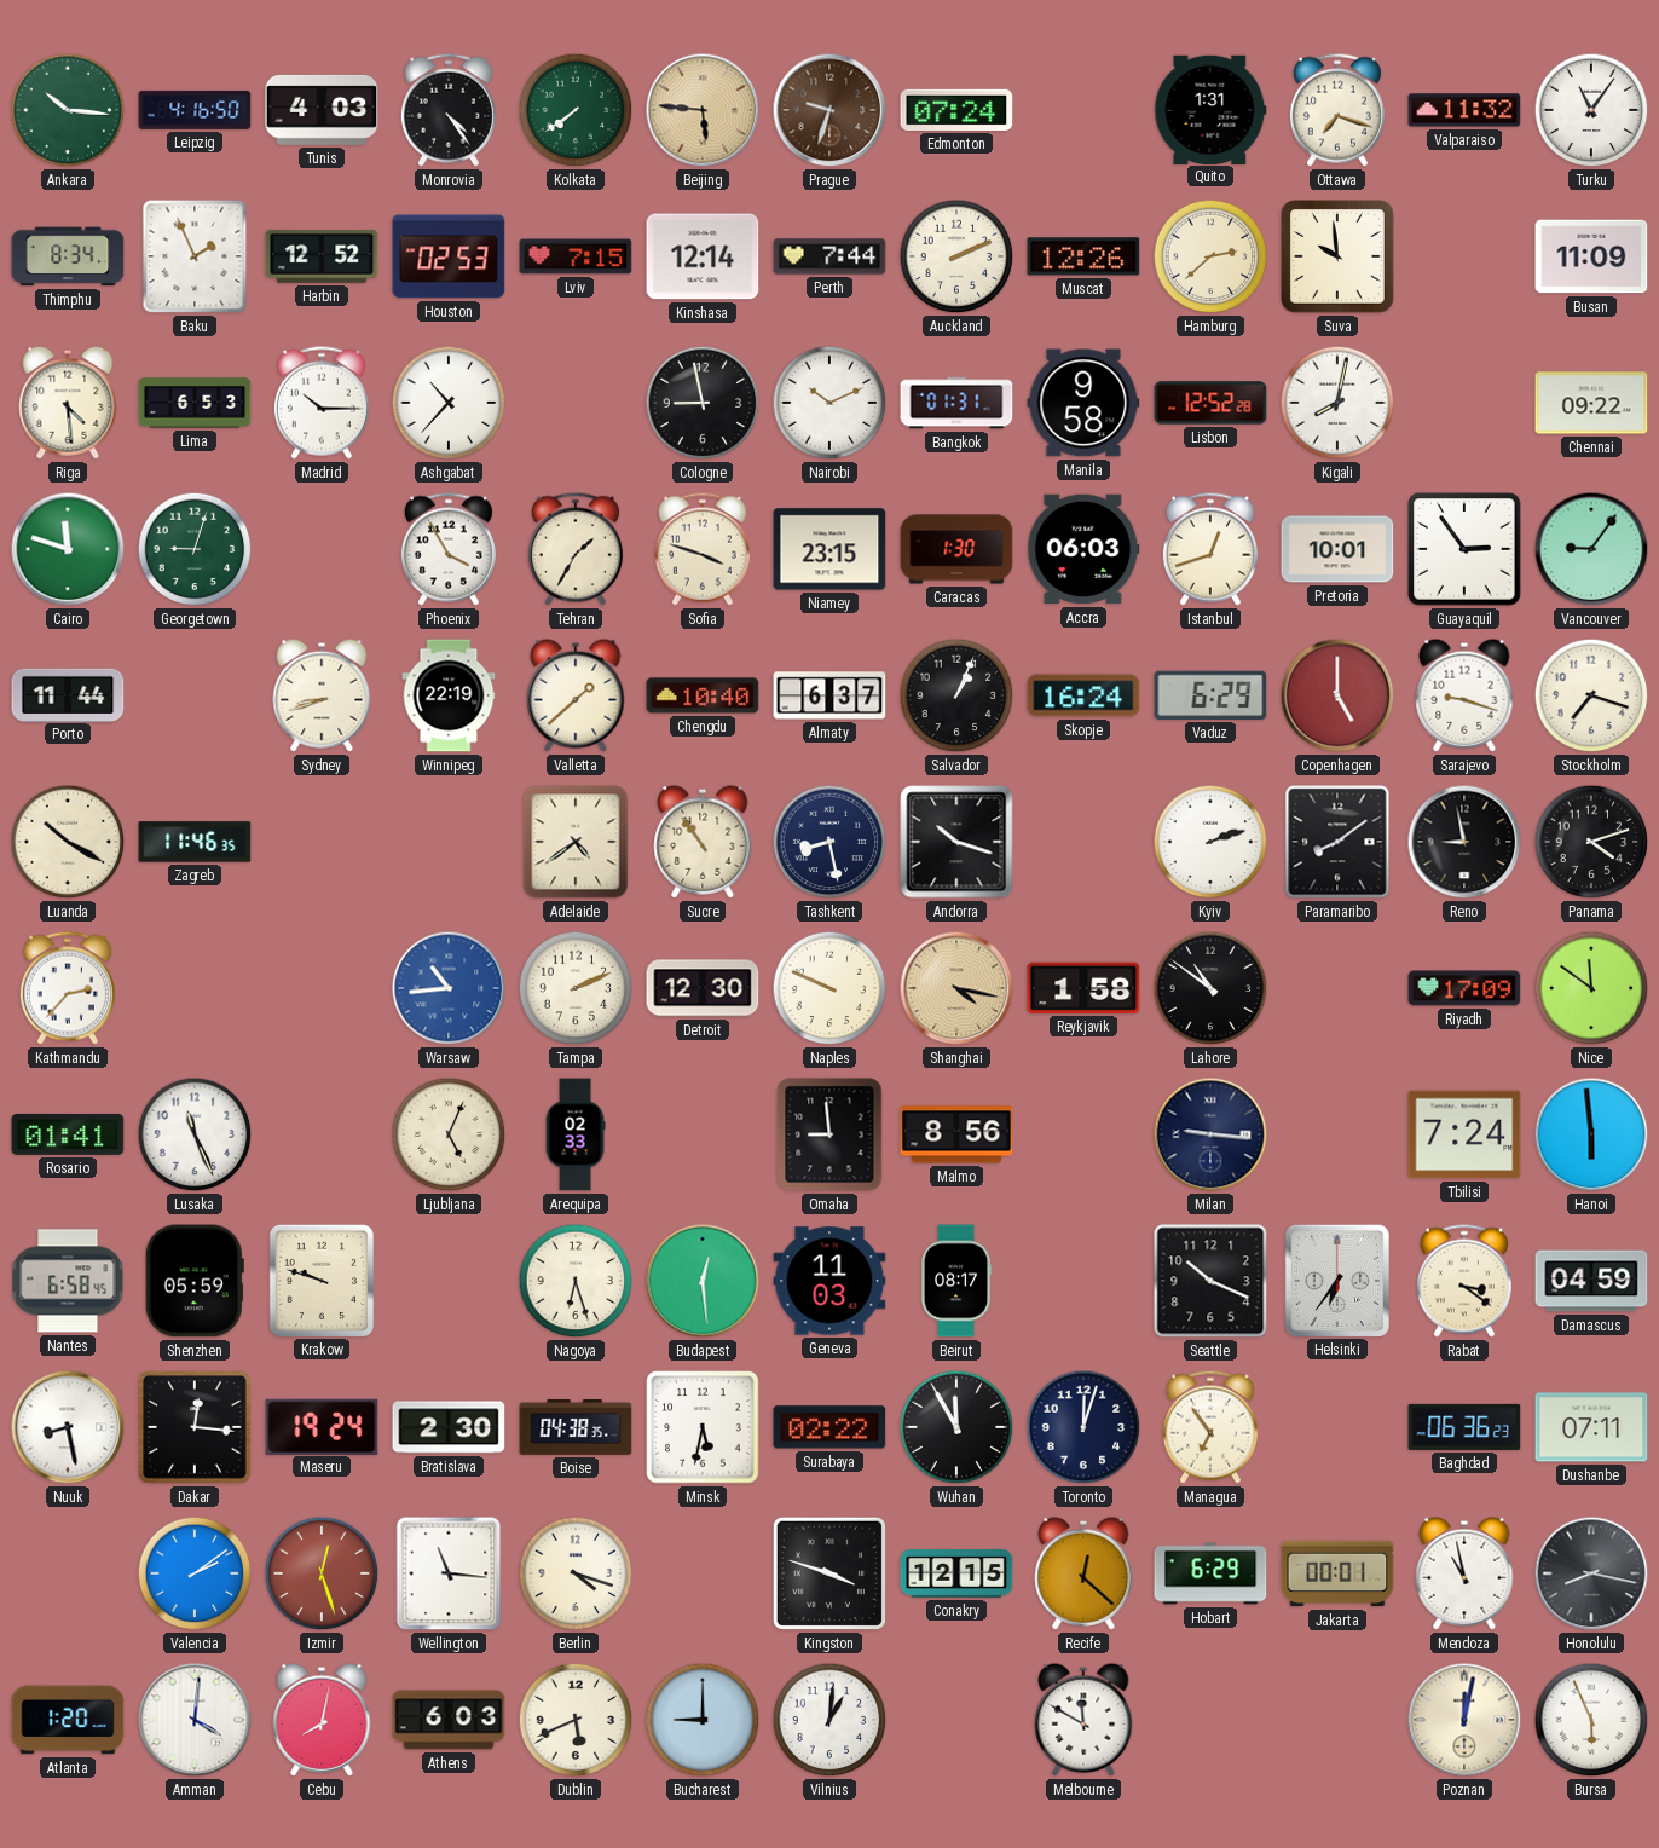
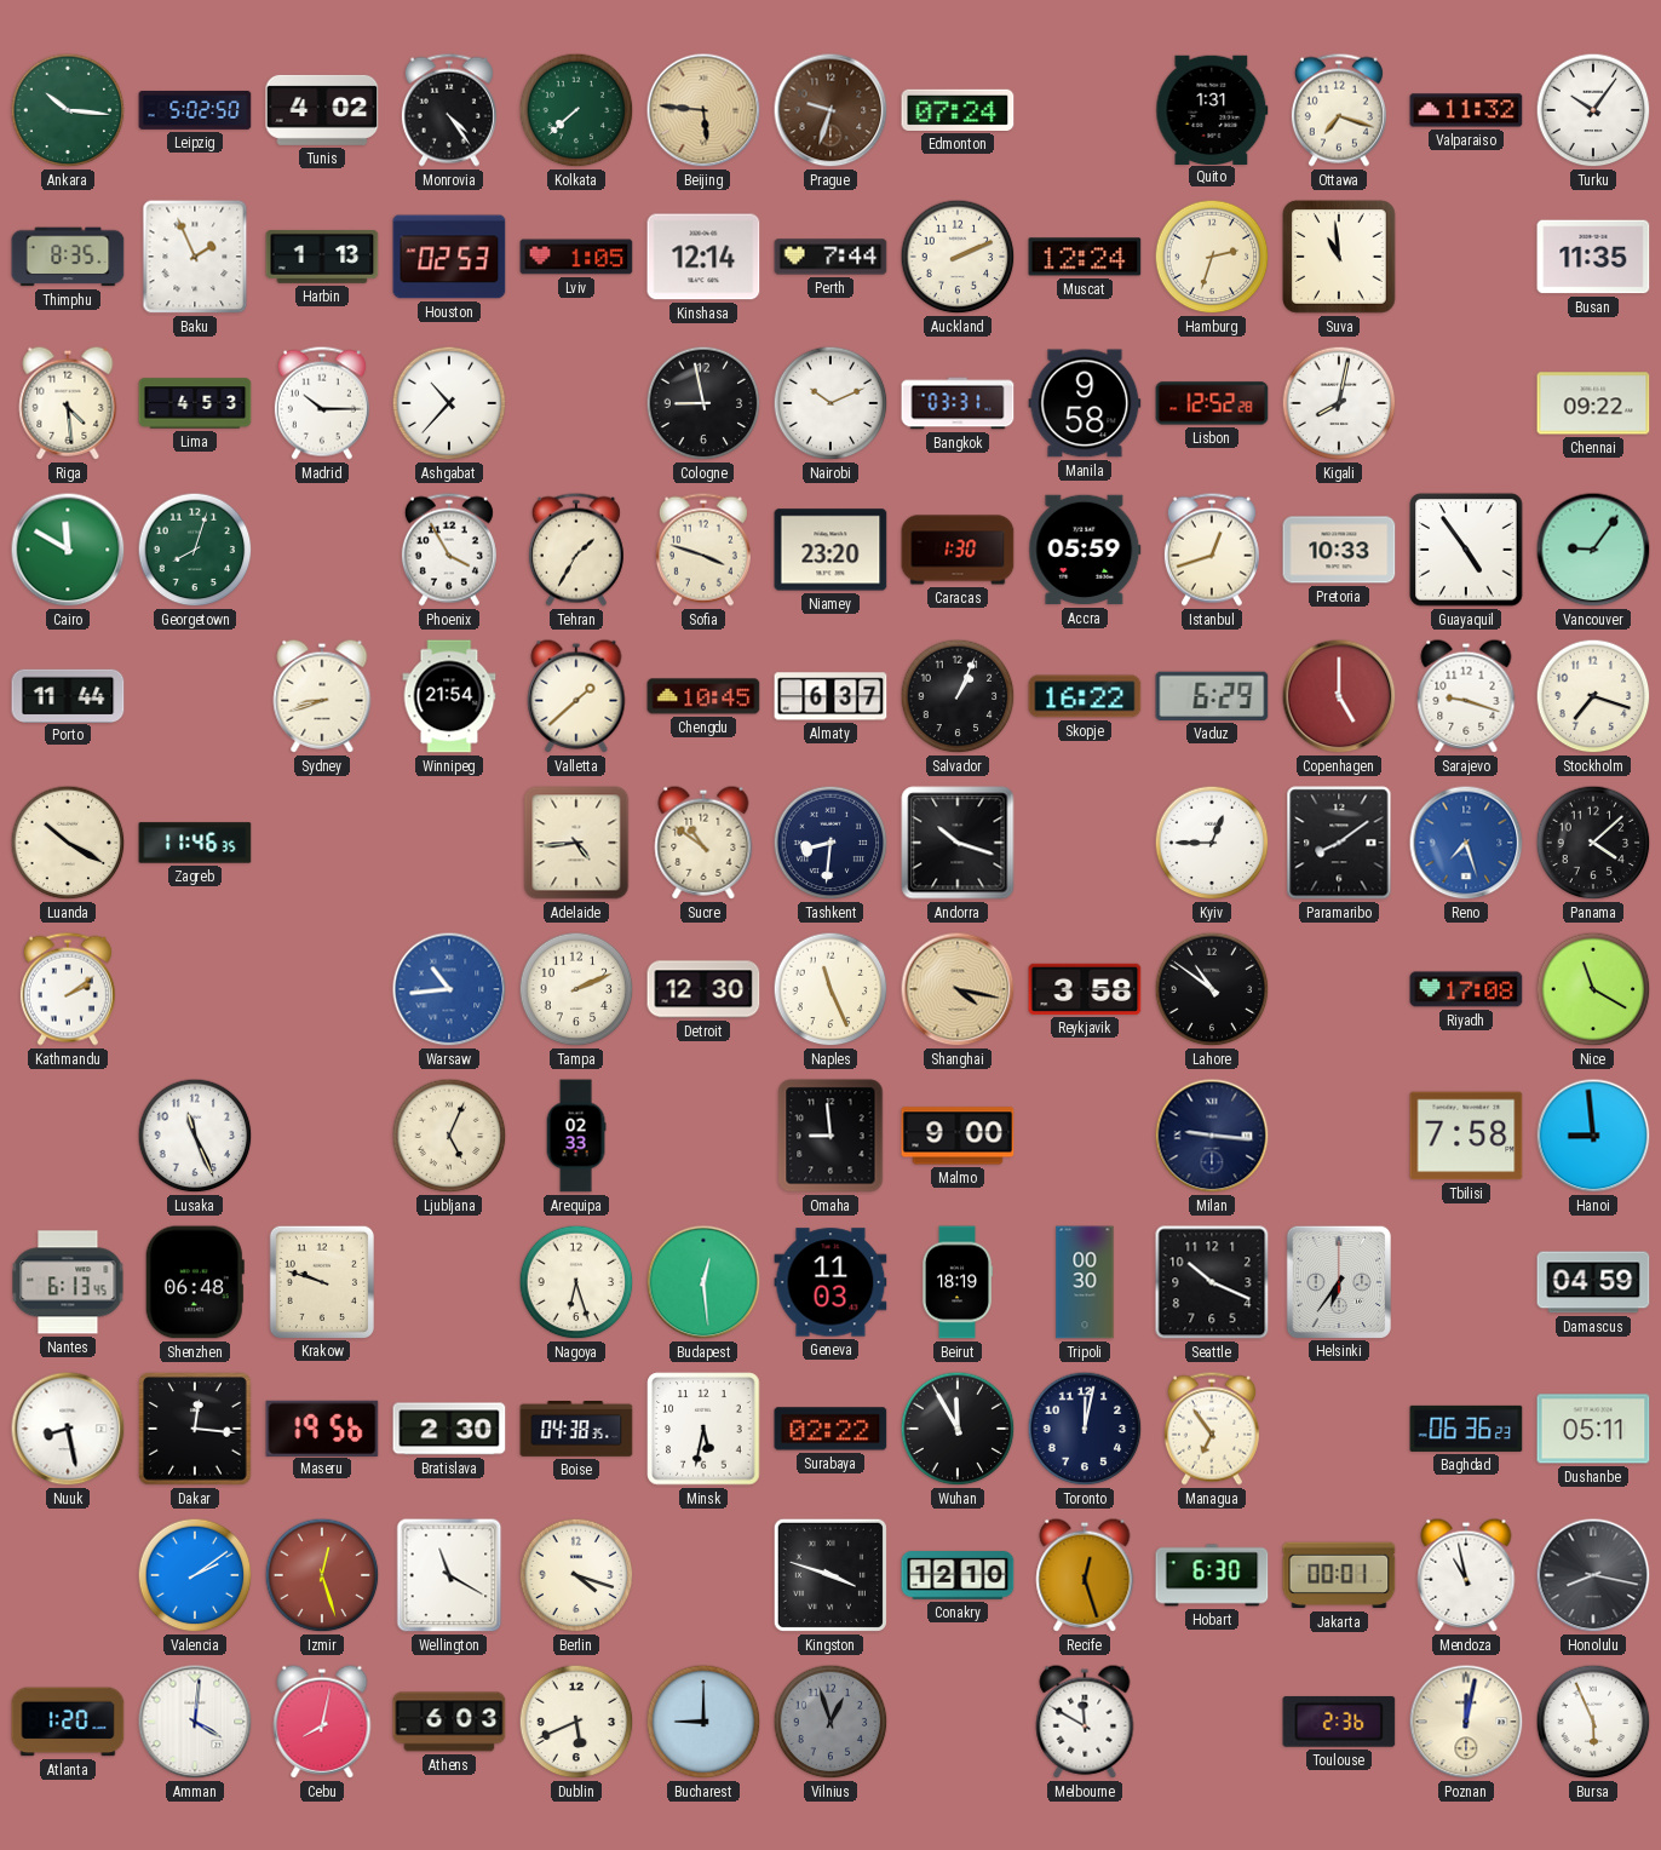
Leipzig: 4:16 -> 5:02
Tunis: 4:03 -> 4:02
Kolkata: 7:39 -> 7:38
Turku: 11:06 -> 10:06
Thimphu: 8:34 -> 8:35
Harbin: 12:52 -> 1:13
Lviv: 7:15 -> 1:05
Muscat: 12:26 -> 12:24
Hamburg: 2:38 -> 2:33
Suva: 9:59 -> 10:59
Busan: 11:09 -> 11:35
Lima: 6:53 -> 4:53
Bangkok: 01:31 -> 03:31
Cairo: 11:48 -> 11:50
Georgetown: 9:03 -> 8:03
Niamey: 23:15 -> 23:20
Accra: 06:03 -> 05:59
Pretoria: 10:01 -> 10:33
Guayaquil: 2:54 -> 4:54
Winnipeg: 22:19 -> 21:54
Chengdu: 10:40 -> 10:45
Skopje: 16:24 -> 16:22
Adelaide: 4:39 -> 4:44
Sucre: 10:54 -> 10:51
Tashkent: 8:28 -> 8:31
Kyiv: 2:12 -> 12:45
Reno: 8:58 -> 7:27
Reno dial: black -> blue
Panama: 4:12 -> 4:08
Kathmandu: 2:37 -> 2:09
Naples: 9:49 -> 11:26
Reykjavik: 1:58 -> 3:58
Riyadh: 17:09 -> 17:08
Nice: 11:51 -> 11:20
Rosario: 01:41 -> none
Malmo: 8:56 -> 9:00
Tbilisi: 7:24 -> 7:58
Hanoi: 5:59 -> 8:59
Nantes: 6:58 -> 6:13
Shenzhen: 05:59 -> 06:48
Beirut: 08:17 -> 18:19
Tripoli: none -> 00:30
Rabat: 3:21 -> none
Maseru: 19:24 -> 19:56
Toronto: 12:03 -> 12:02
Dushanbe: 07:11 -> 05:11
Wellington: 11:16 -> 11:20
Conakry: 12:15 -> 12:10
Recife: 12:22 -> 12:27
Hobart: 6:29 -> 6:30
Vilnius: 1:01 -> 12:57
Vilnius dial: white -> grey
Toulouse: none -> 2:36
